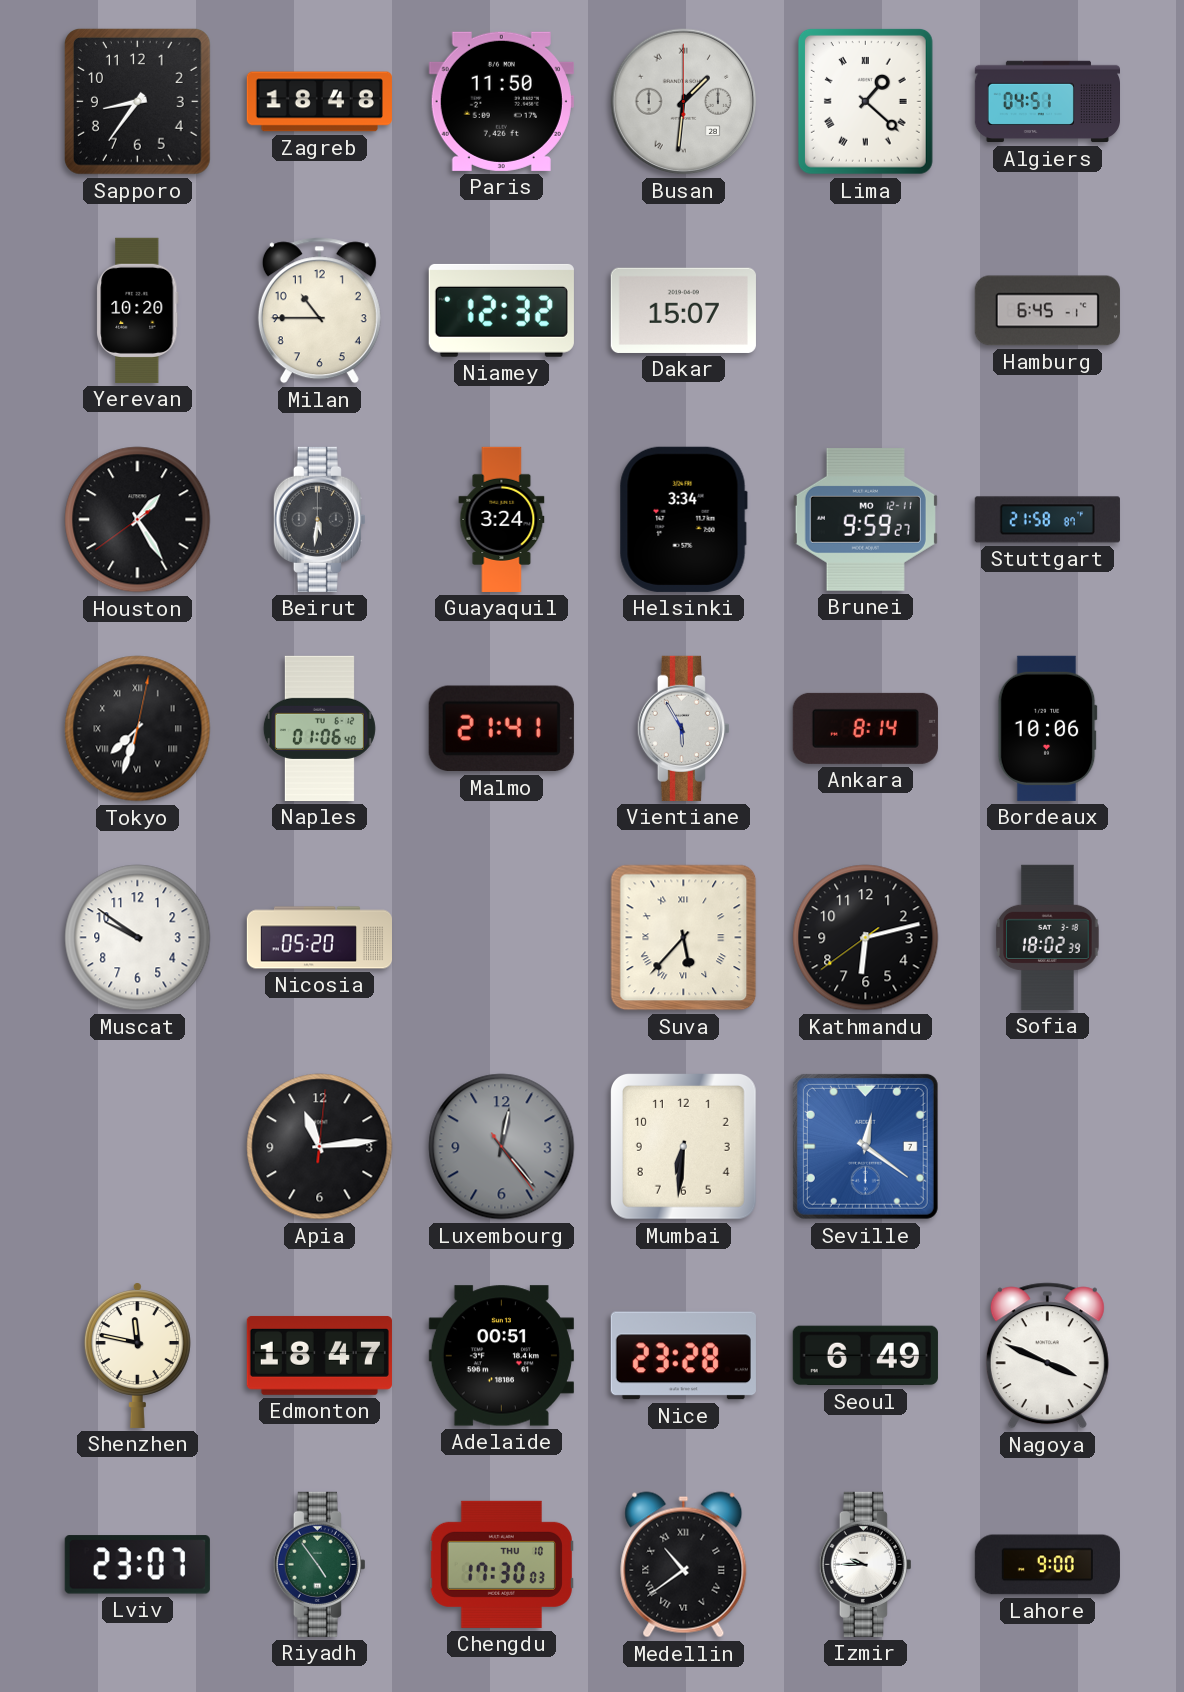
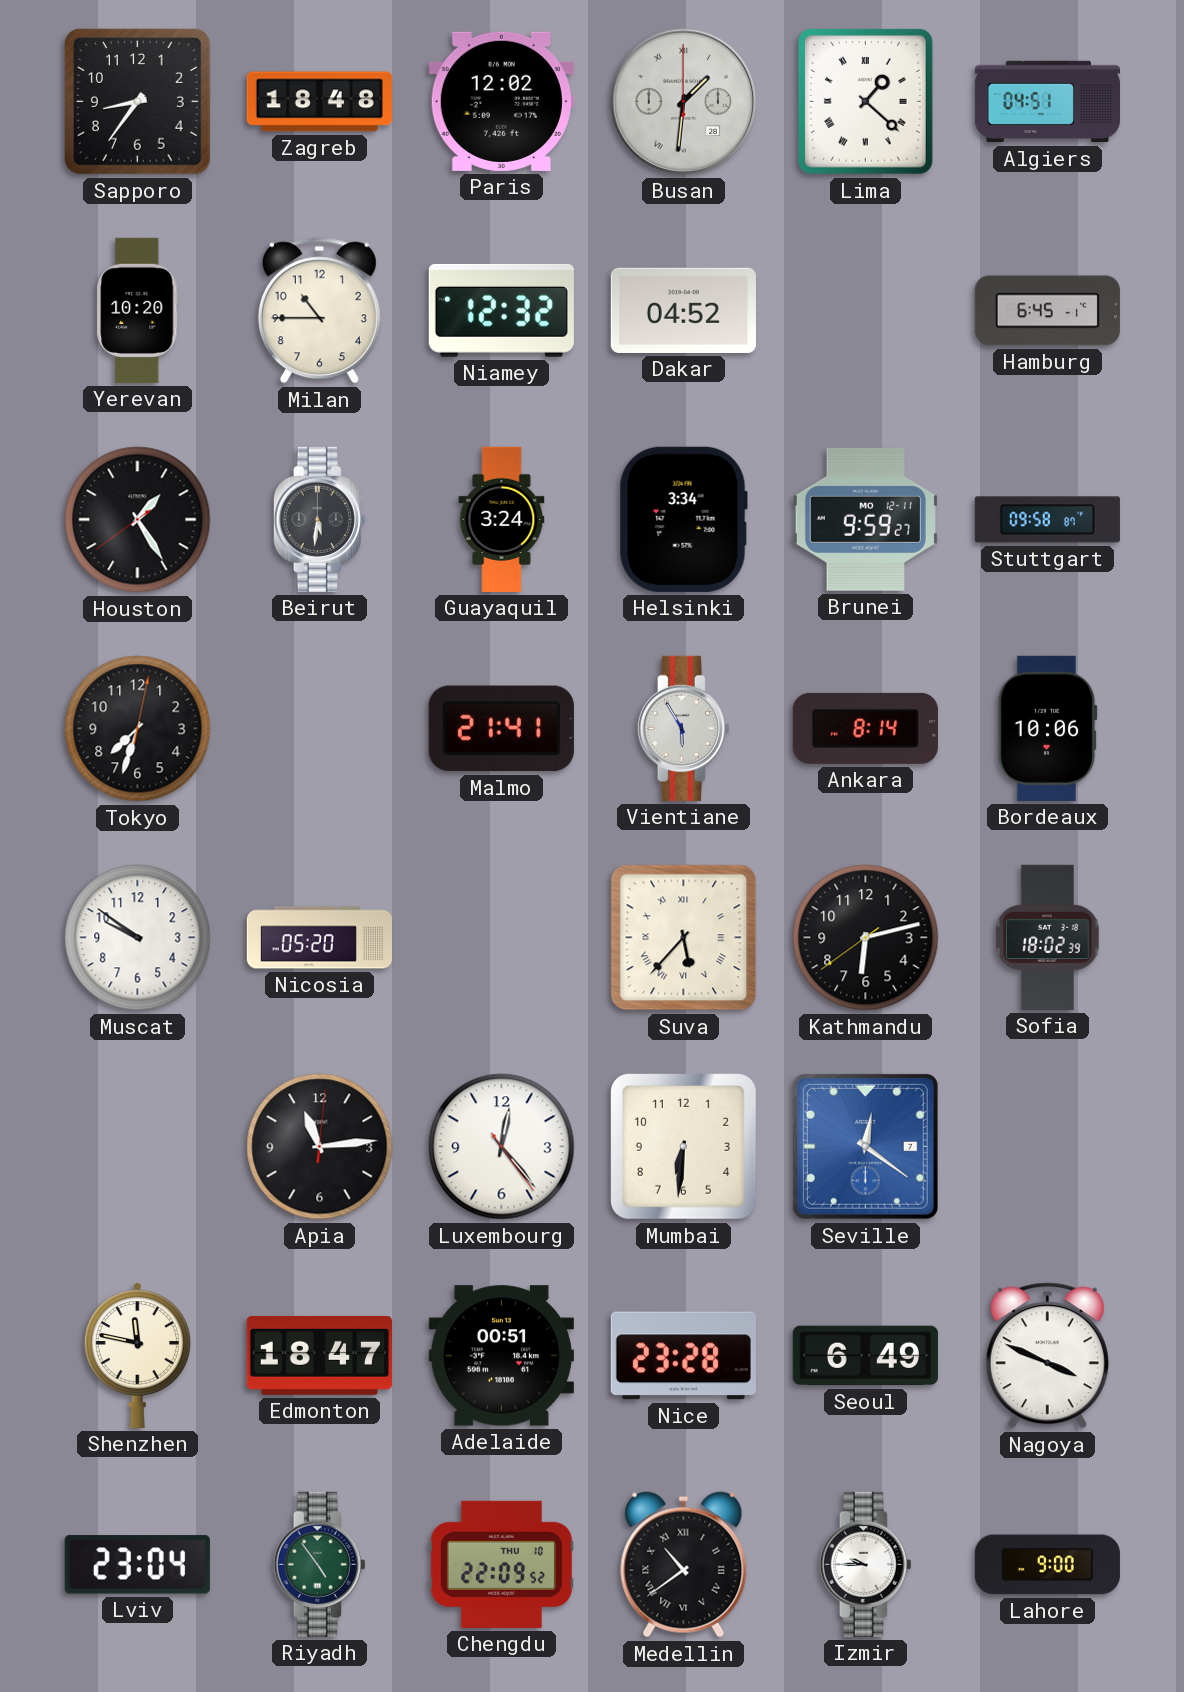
Paris: 11:50 -> 12:02
Dakar: 15:07 -> 04:52
Stuttgart: 21:58 -> 09:58
Tokyo numerals: Roman -> Arabic
Naples: 01:06 -> none
Luxembourg dial: grey -> white
Lviv: 23:07 -> 23:04
Chengdu: 17:30 -> 22:09
